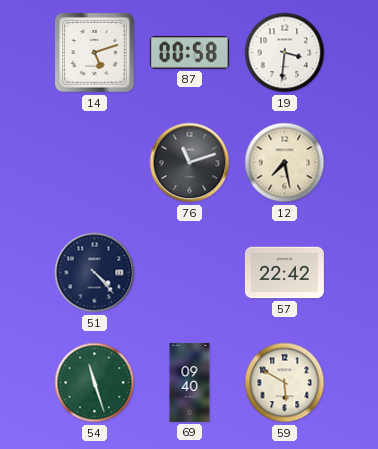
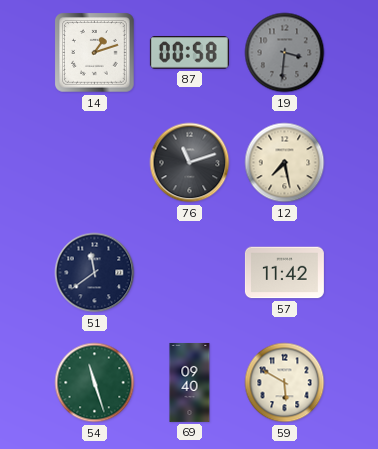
14: 5:12 -> 1:12
19 dial: white -> grey
51: 4:23 -> 11:39
57: 22:42 -> 11:42
